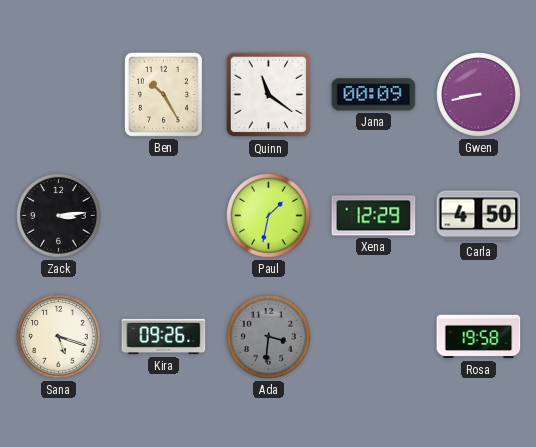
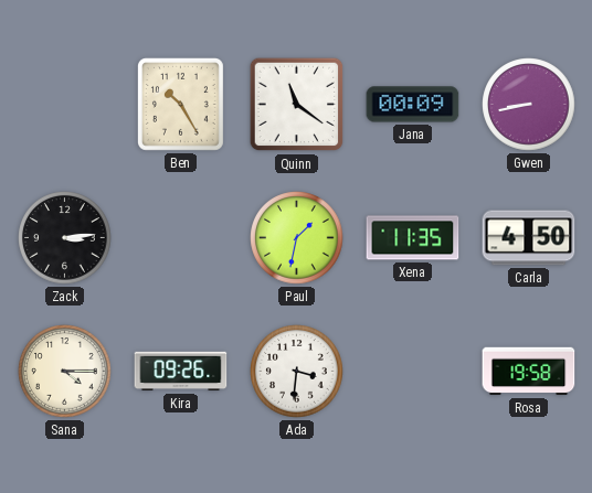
Xena: 12:29 -> 11:35
Sana: 5:18 -> 4:15
Ada dial: grey -> white
